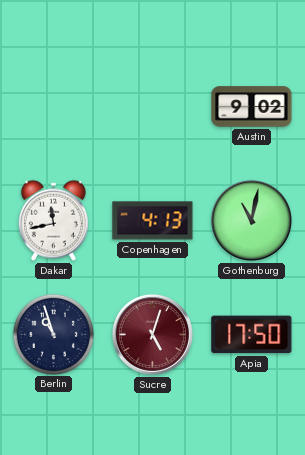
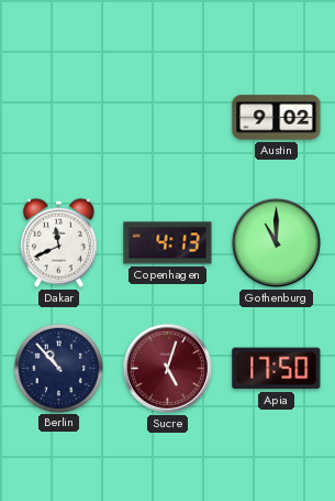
Dakar: 11:43 -> 11:41
Gothenburg: 11:02 -> 11:00
Berlin: 10:57 -> 10:53
